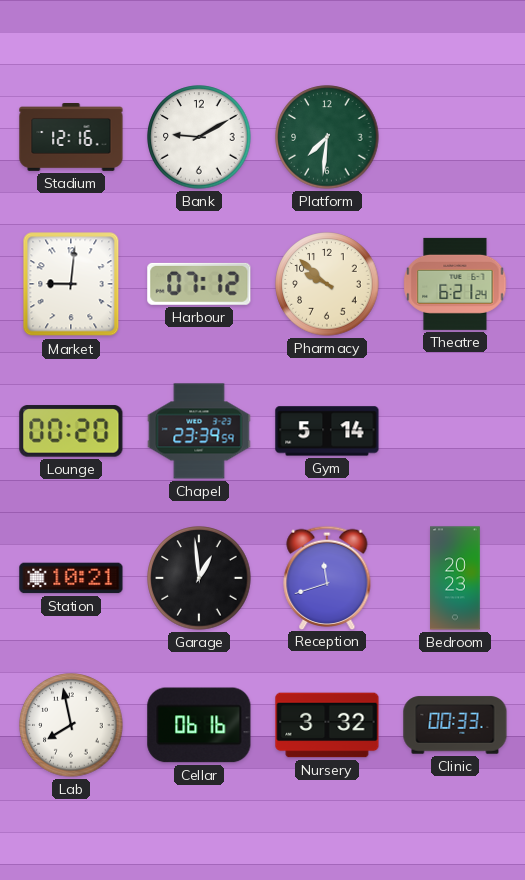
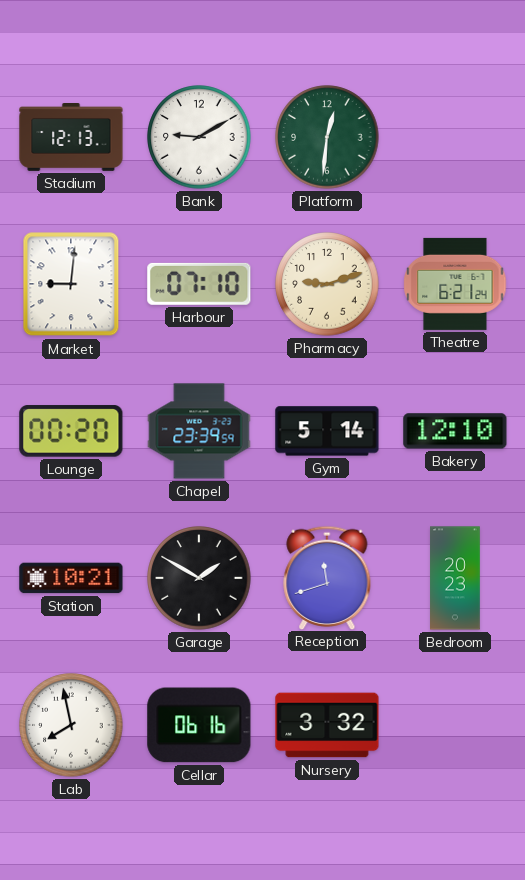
Stadium: 12:16 -> 12:13
Platform: 7:31 -> 12:31
Harbour: 07:12 -> 07:10
Pharmacy: 9:52 -> 9:12
Bakery: none -> 12:10
Garage: 12:59 -> 1:50
Clinic: 00:33 -> none
